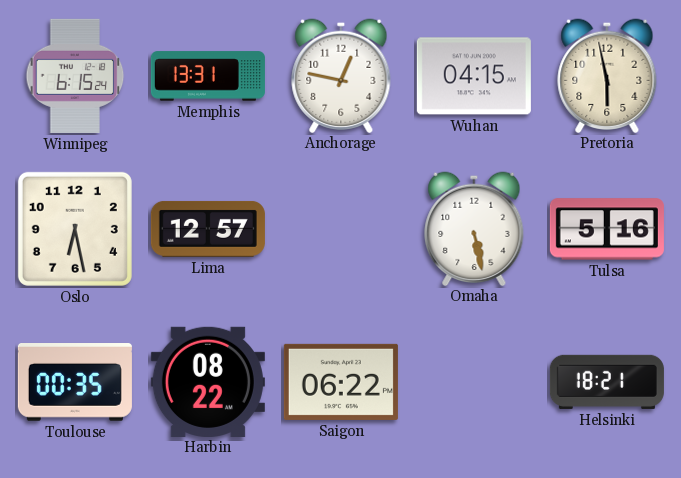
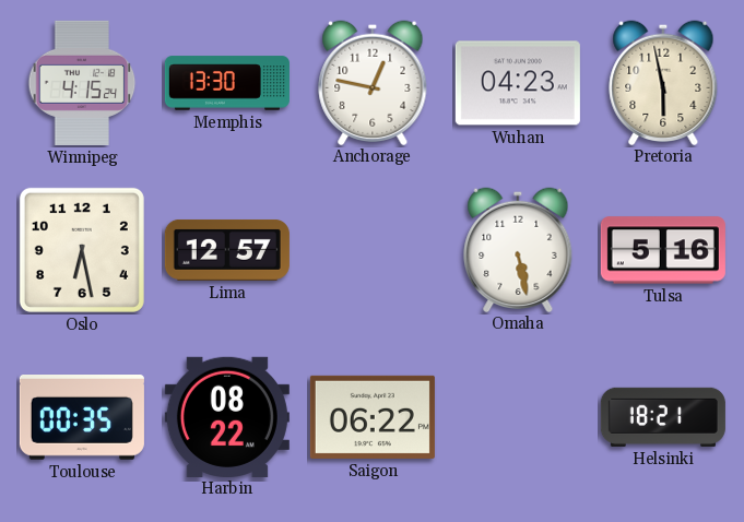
Winnipeg: 6:15 -> 4:15
Memphis: 13:31 -> 13:30
Wuhan: 04:15 -> 04:23
